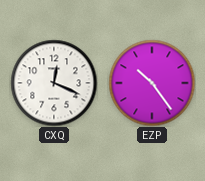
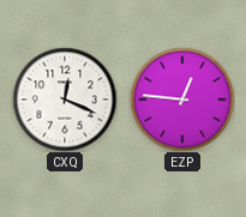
EZP: 10:24 -> 12:46
